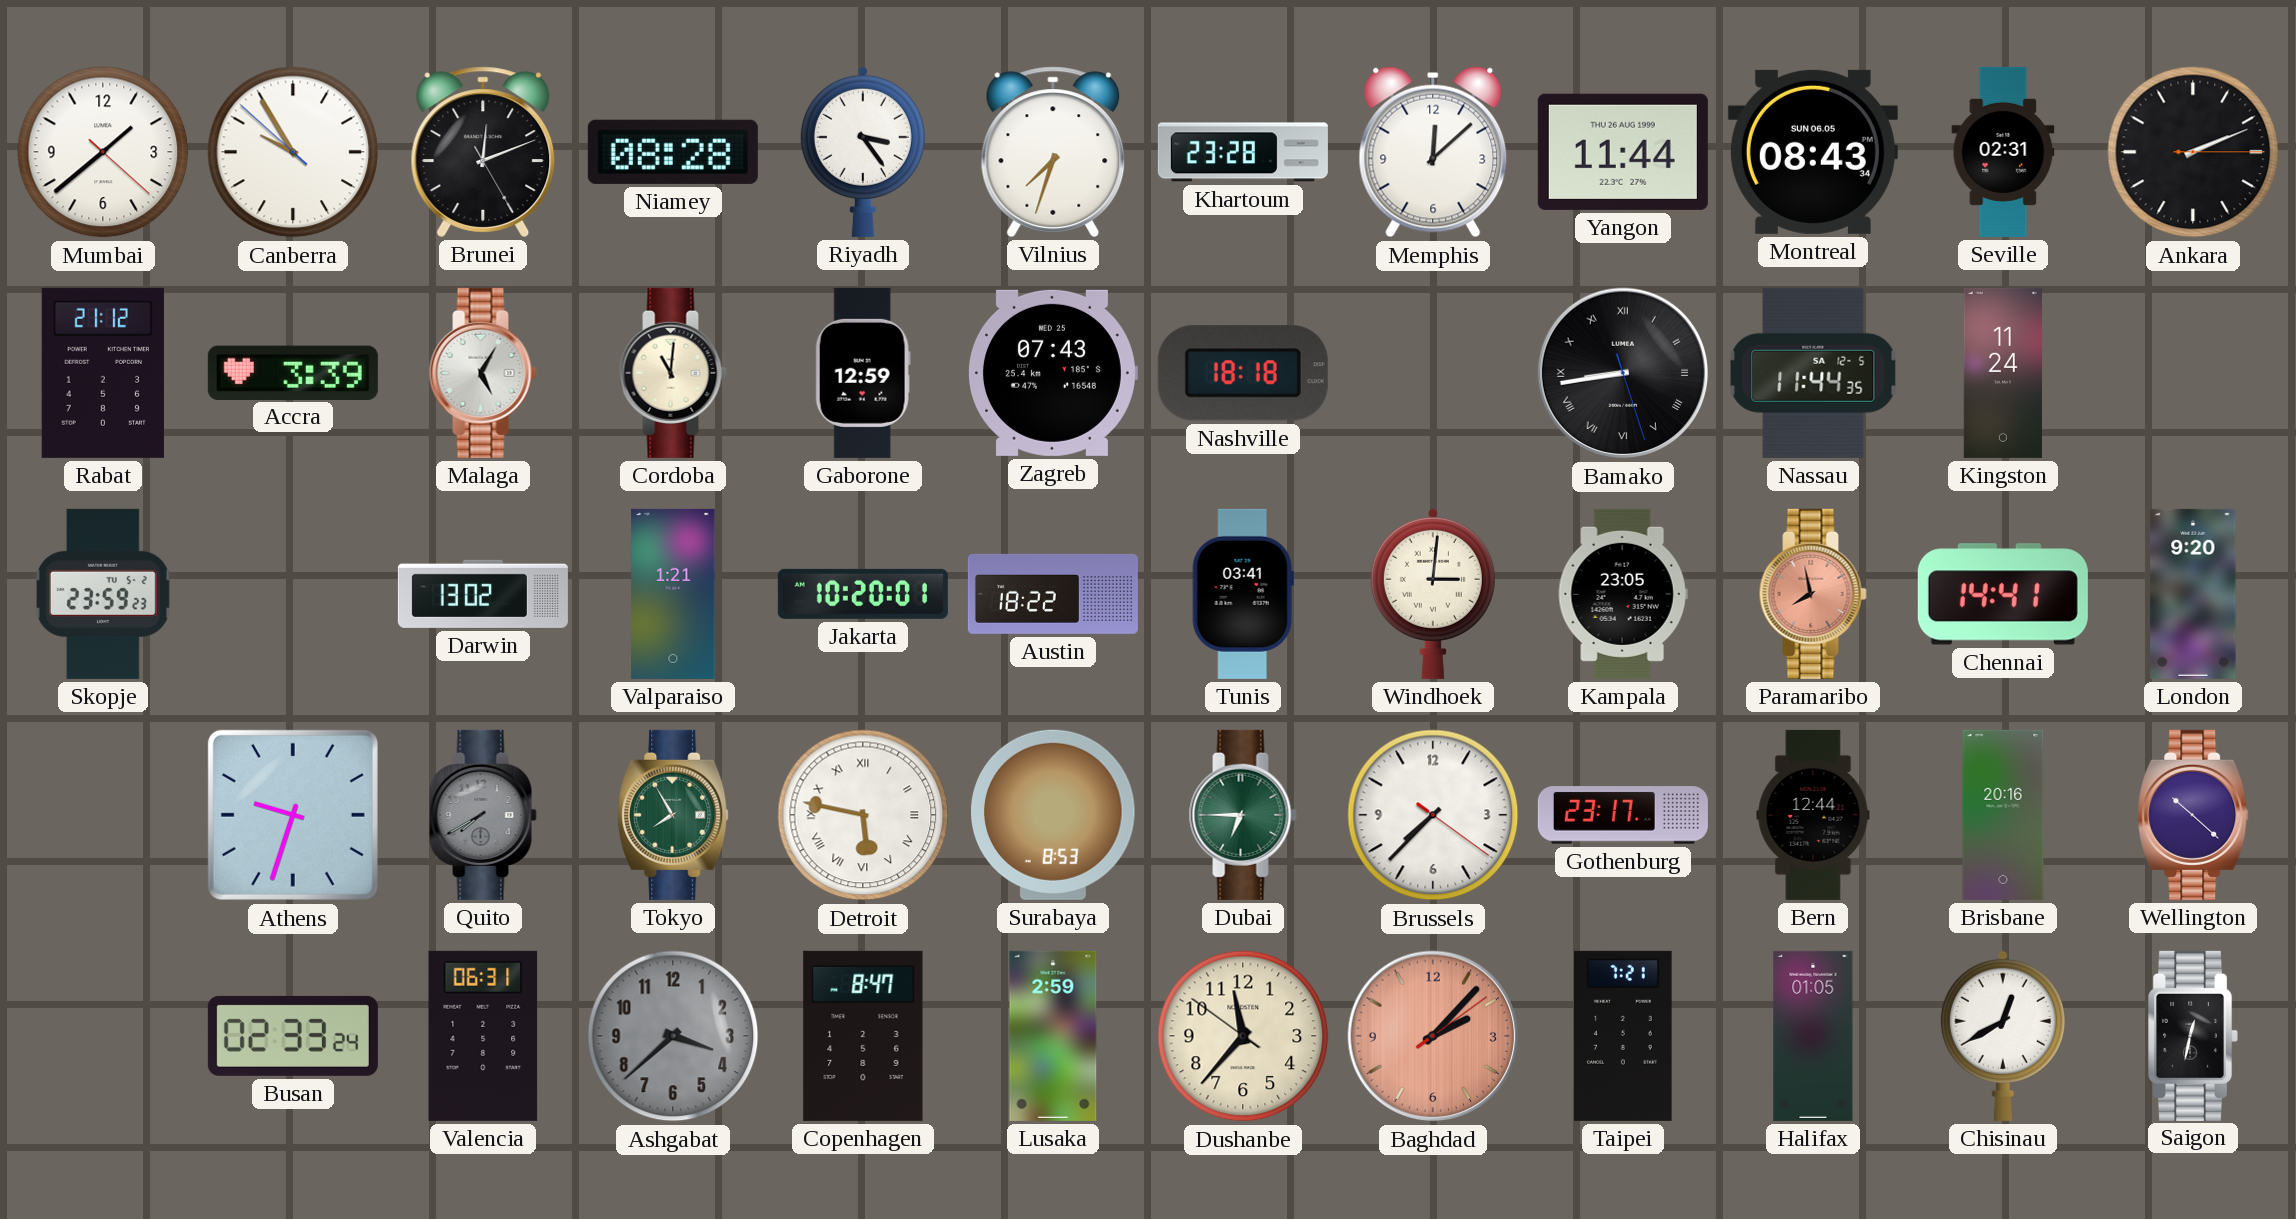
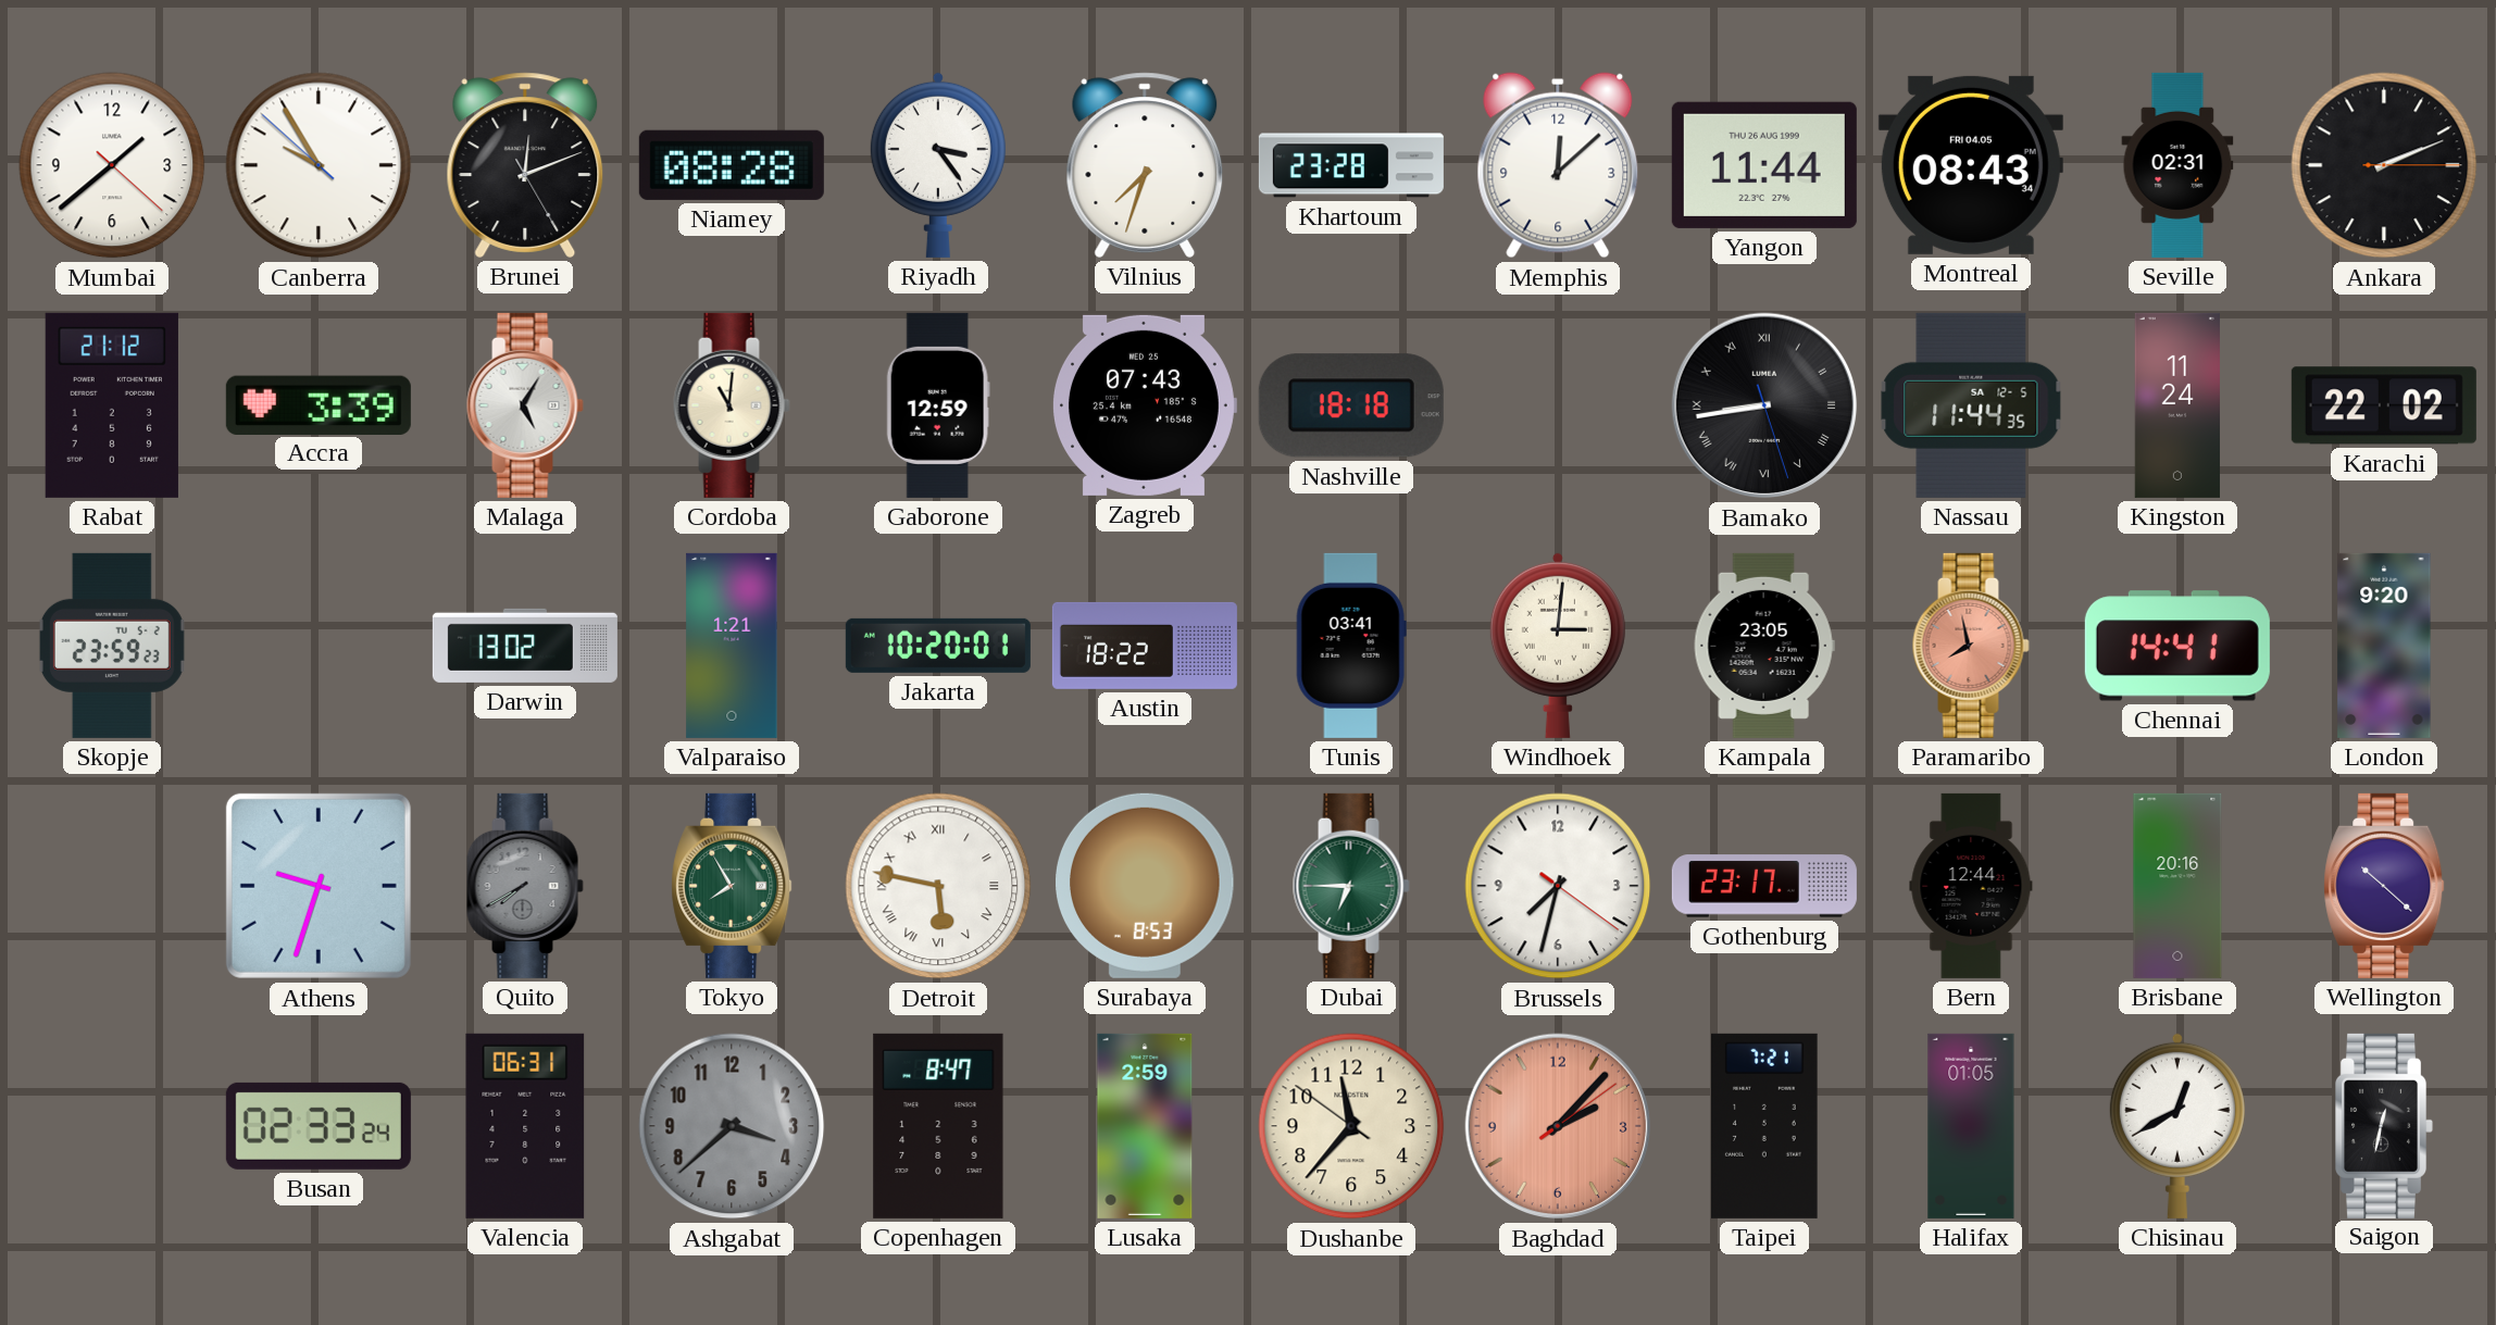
Montreal date: SUN 06.05 -> FRI 04.05
Karachi: none -> 22:02
Brussels: 7:37 -> 7:32
